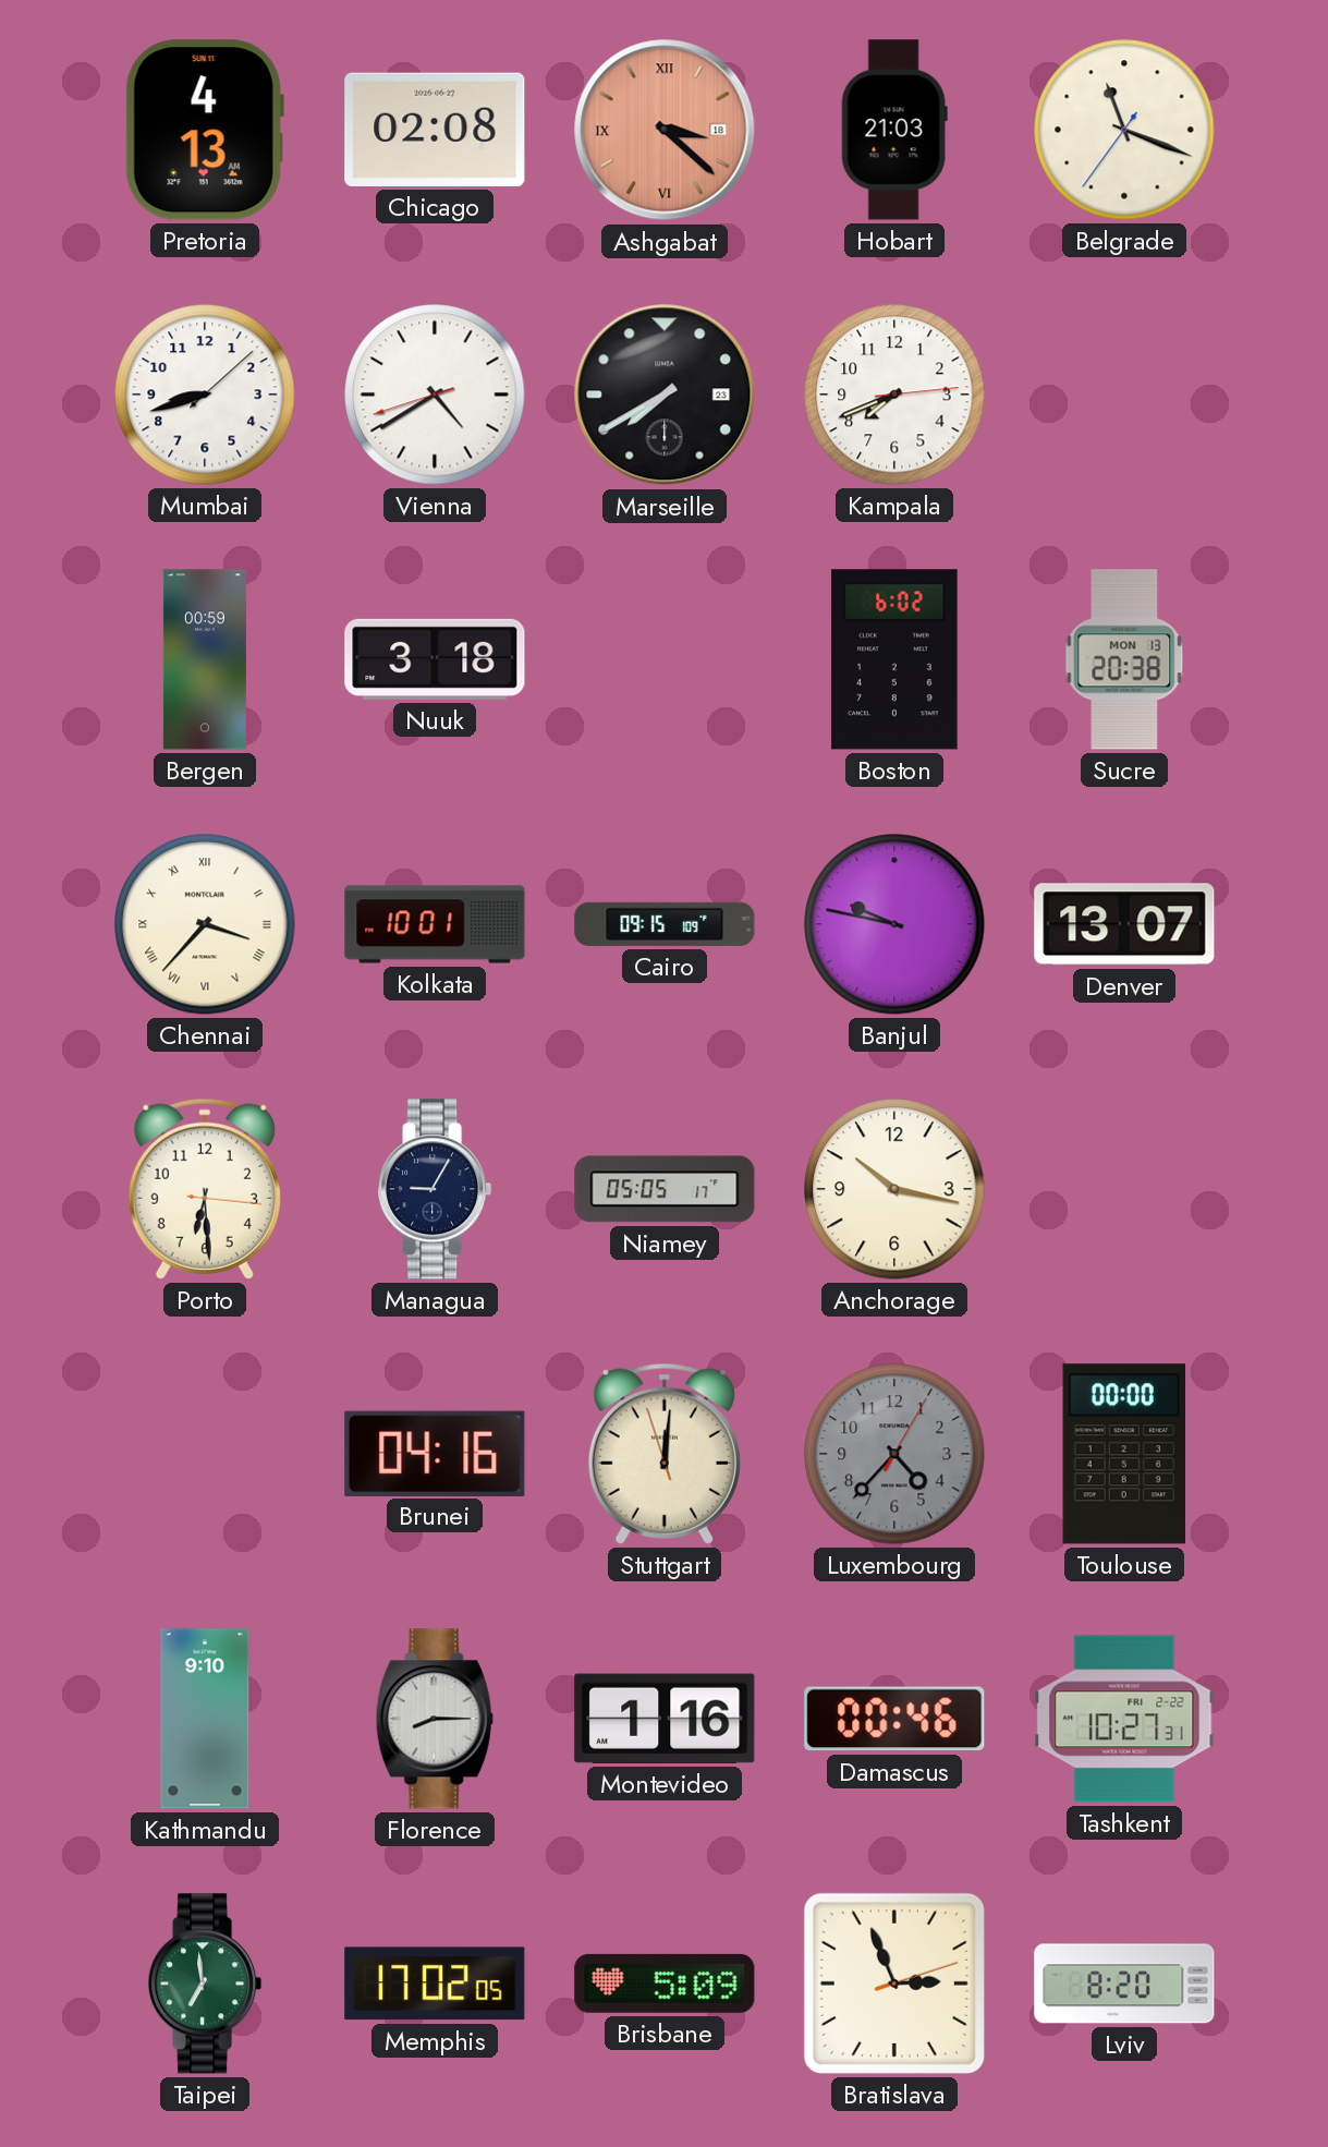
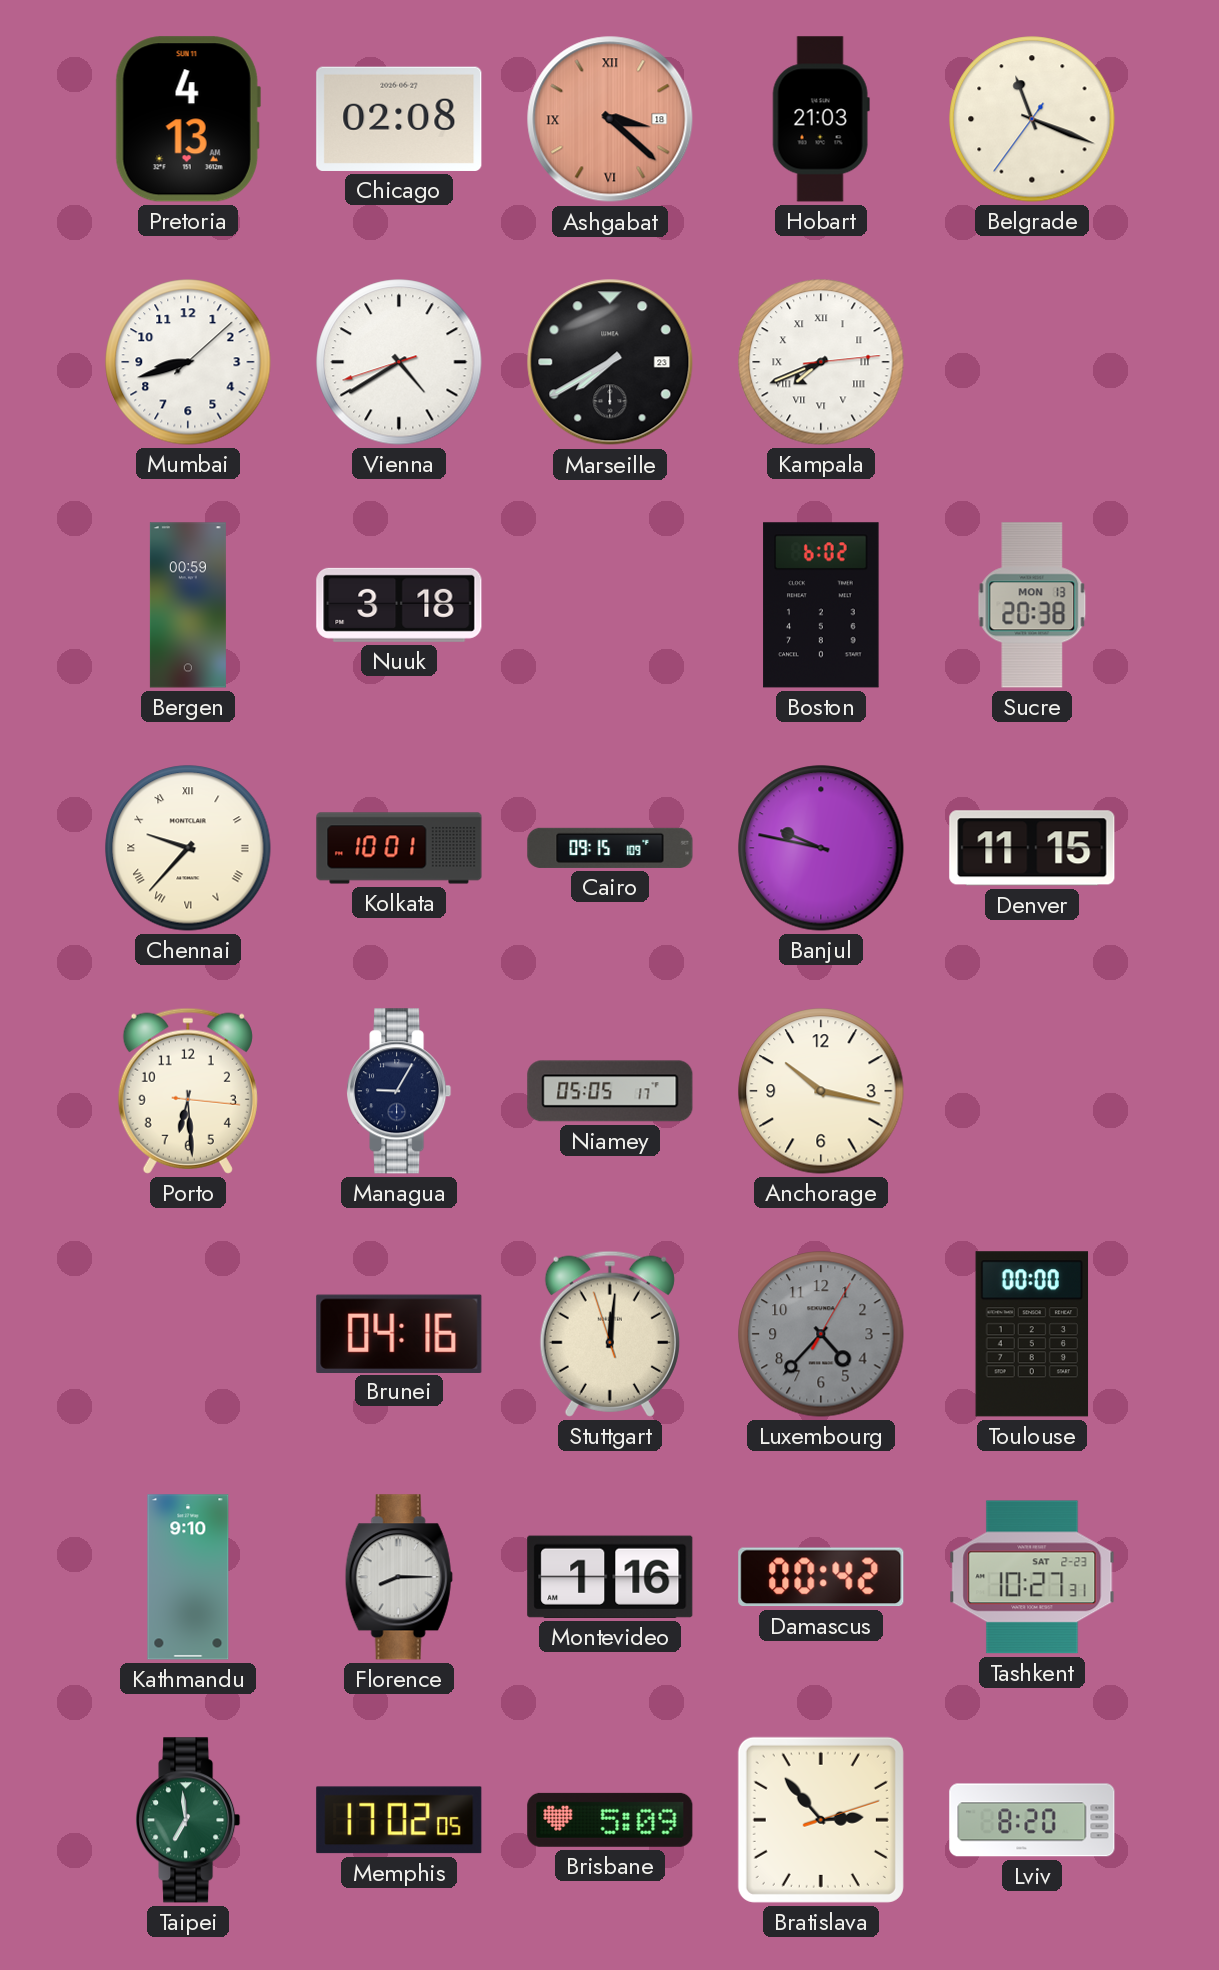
Kampala numerals: Arabic -> Roman
Chennai: 3:37 -> 9:37
Denver: 13:07 -> 11:15
Damascus: 00:46 -> 00:42
Tashkent date: FRI 2-22 -> SAT 2-23
Bratislava: 2:56 -> 2:53
